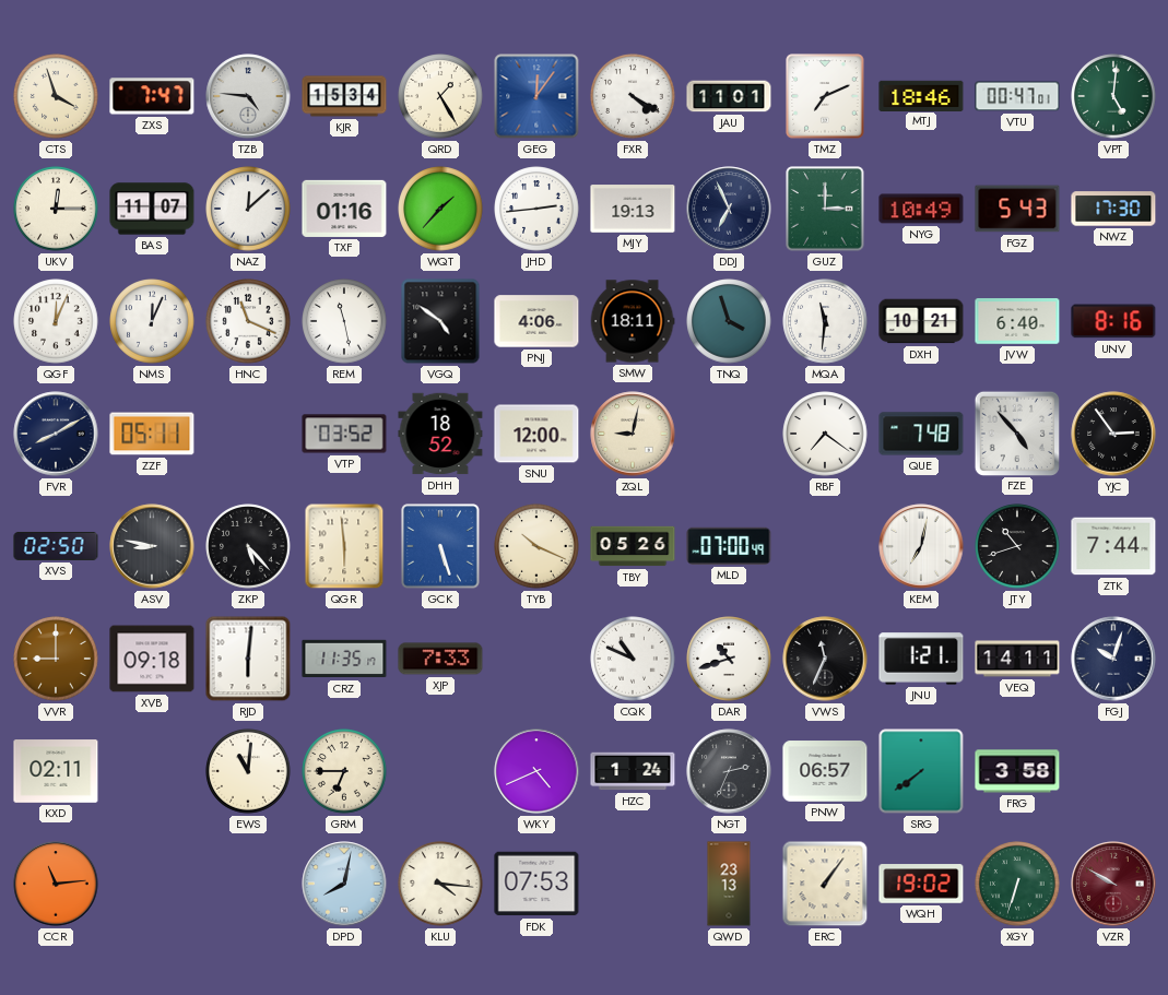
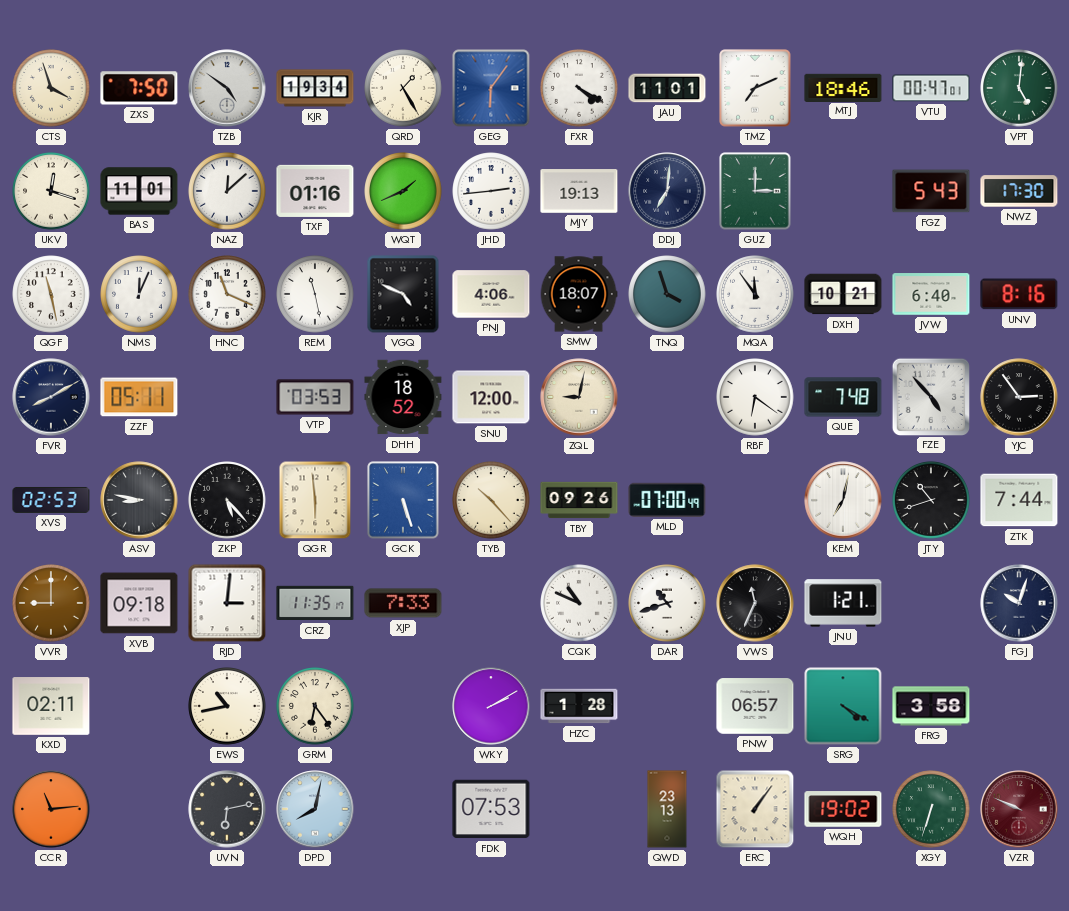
ZXS: 7:47 -> 7:50
TZB: 4:46 -> 4:51
KJR: 15:34 -> 19:34
GEG: 12:06 -> 6:06
UKV: 12:15 -> 12:18
BAS: 11:07 -> 11:01
WQT: 1:37 -> 1:41
DDJ: 6:56 -> 7:01
NYG: 10:49 -> none
QGF: 12:04 -> 11:28
VGQ: 4:51 -> 4:49
SMW: 18:11 -> 18:07
MQA: 11:31 -> 11:54
VTP: 03:52 -> 03:53
RBF: 7:21 -> 6:21
XVS: 02:50 -> 02:53
TYB: 10:19 -> 10:23
TBY: 05:26 -> 09:26
RJD: 6:01 -> 3:01
VEQ: 14:11 -> none
EWS: 11:01 -> 10:43
GRM: 6:45 -> 6:24
WKY: 4:41 -> 2:10
HZC: 1:24 -> 1:28
NGT: 2:34 -> none
SRG: 7:39 -> 4:20
UVN: none -> 6:13
KLU: 4:16 -> none
VZR: 9:50 -> 9:49
